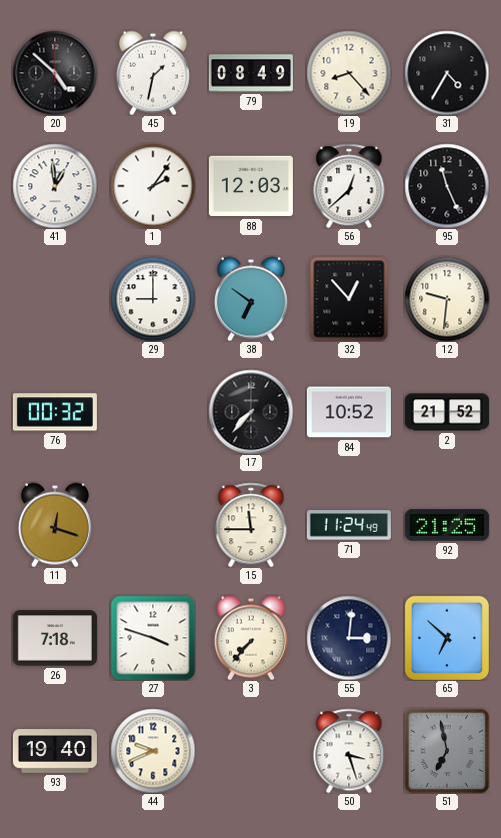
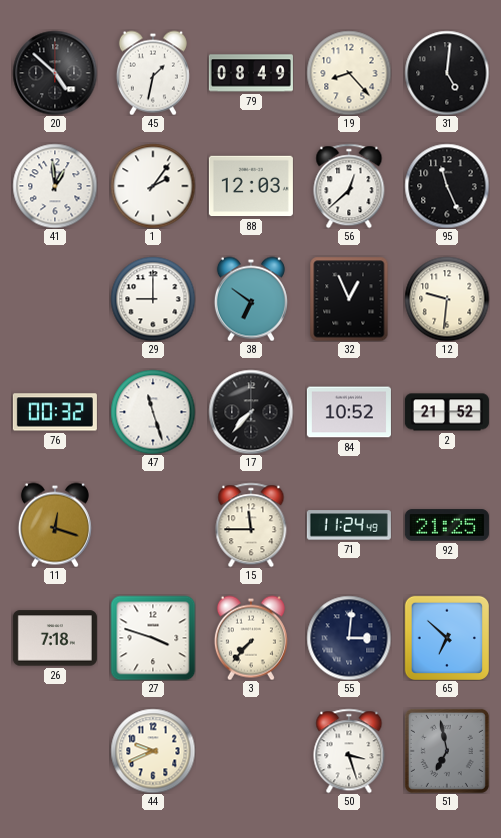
31: 4:35 -> 5:01
32: 12:53 -> 12:56
47: none -> 11:27
93: 19:40 -> none
